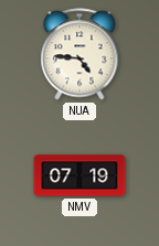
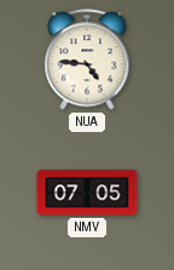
NMV: 07:19 -> 07:05
